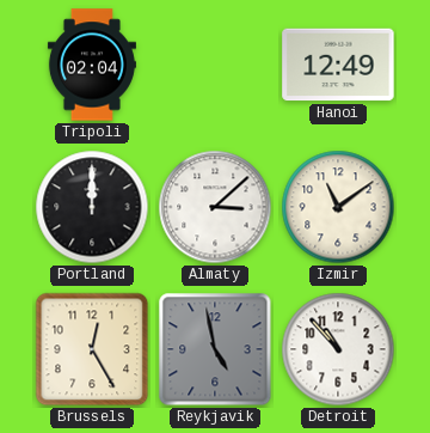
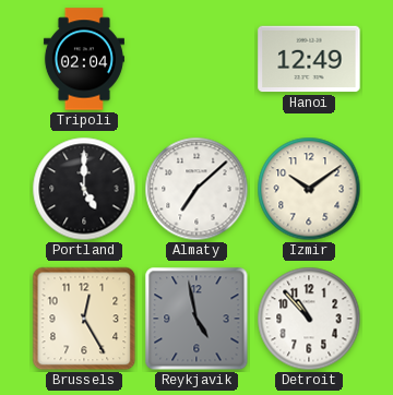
Portland: 12:00 -> 5:00
Almaty: 3:08 -> 7:08
Izmir: 11:09 -> 10:09
